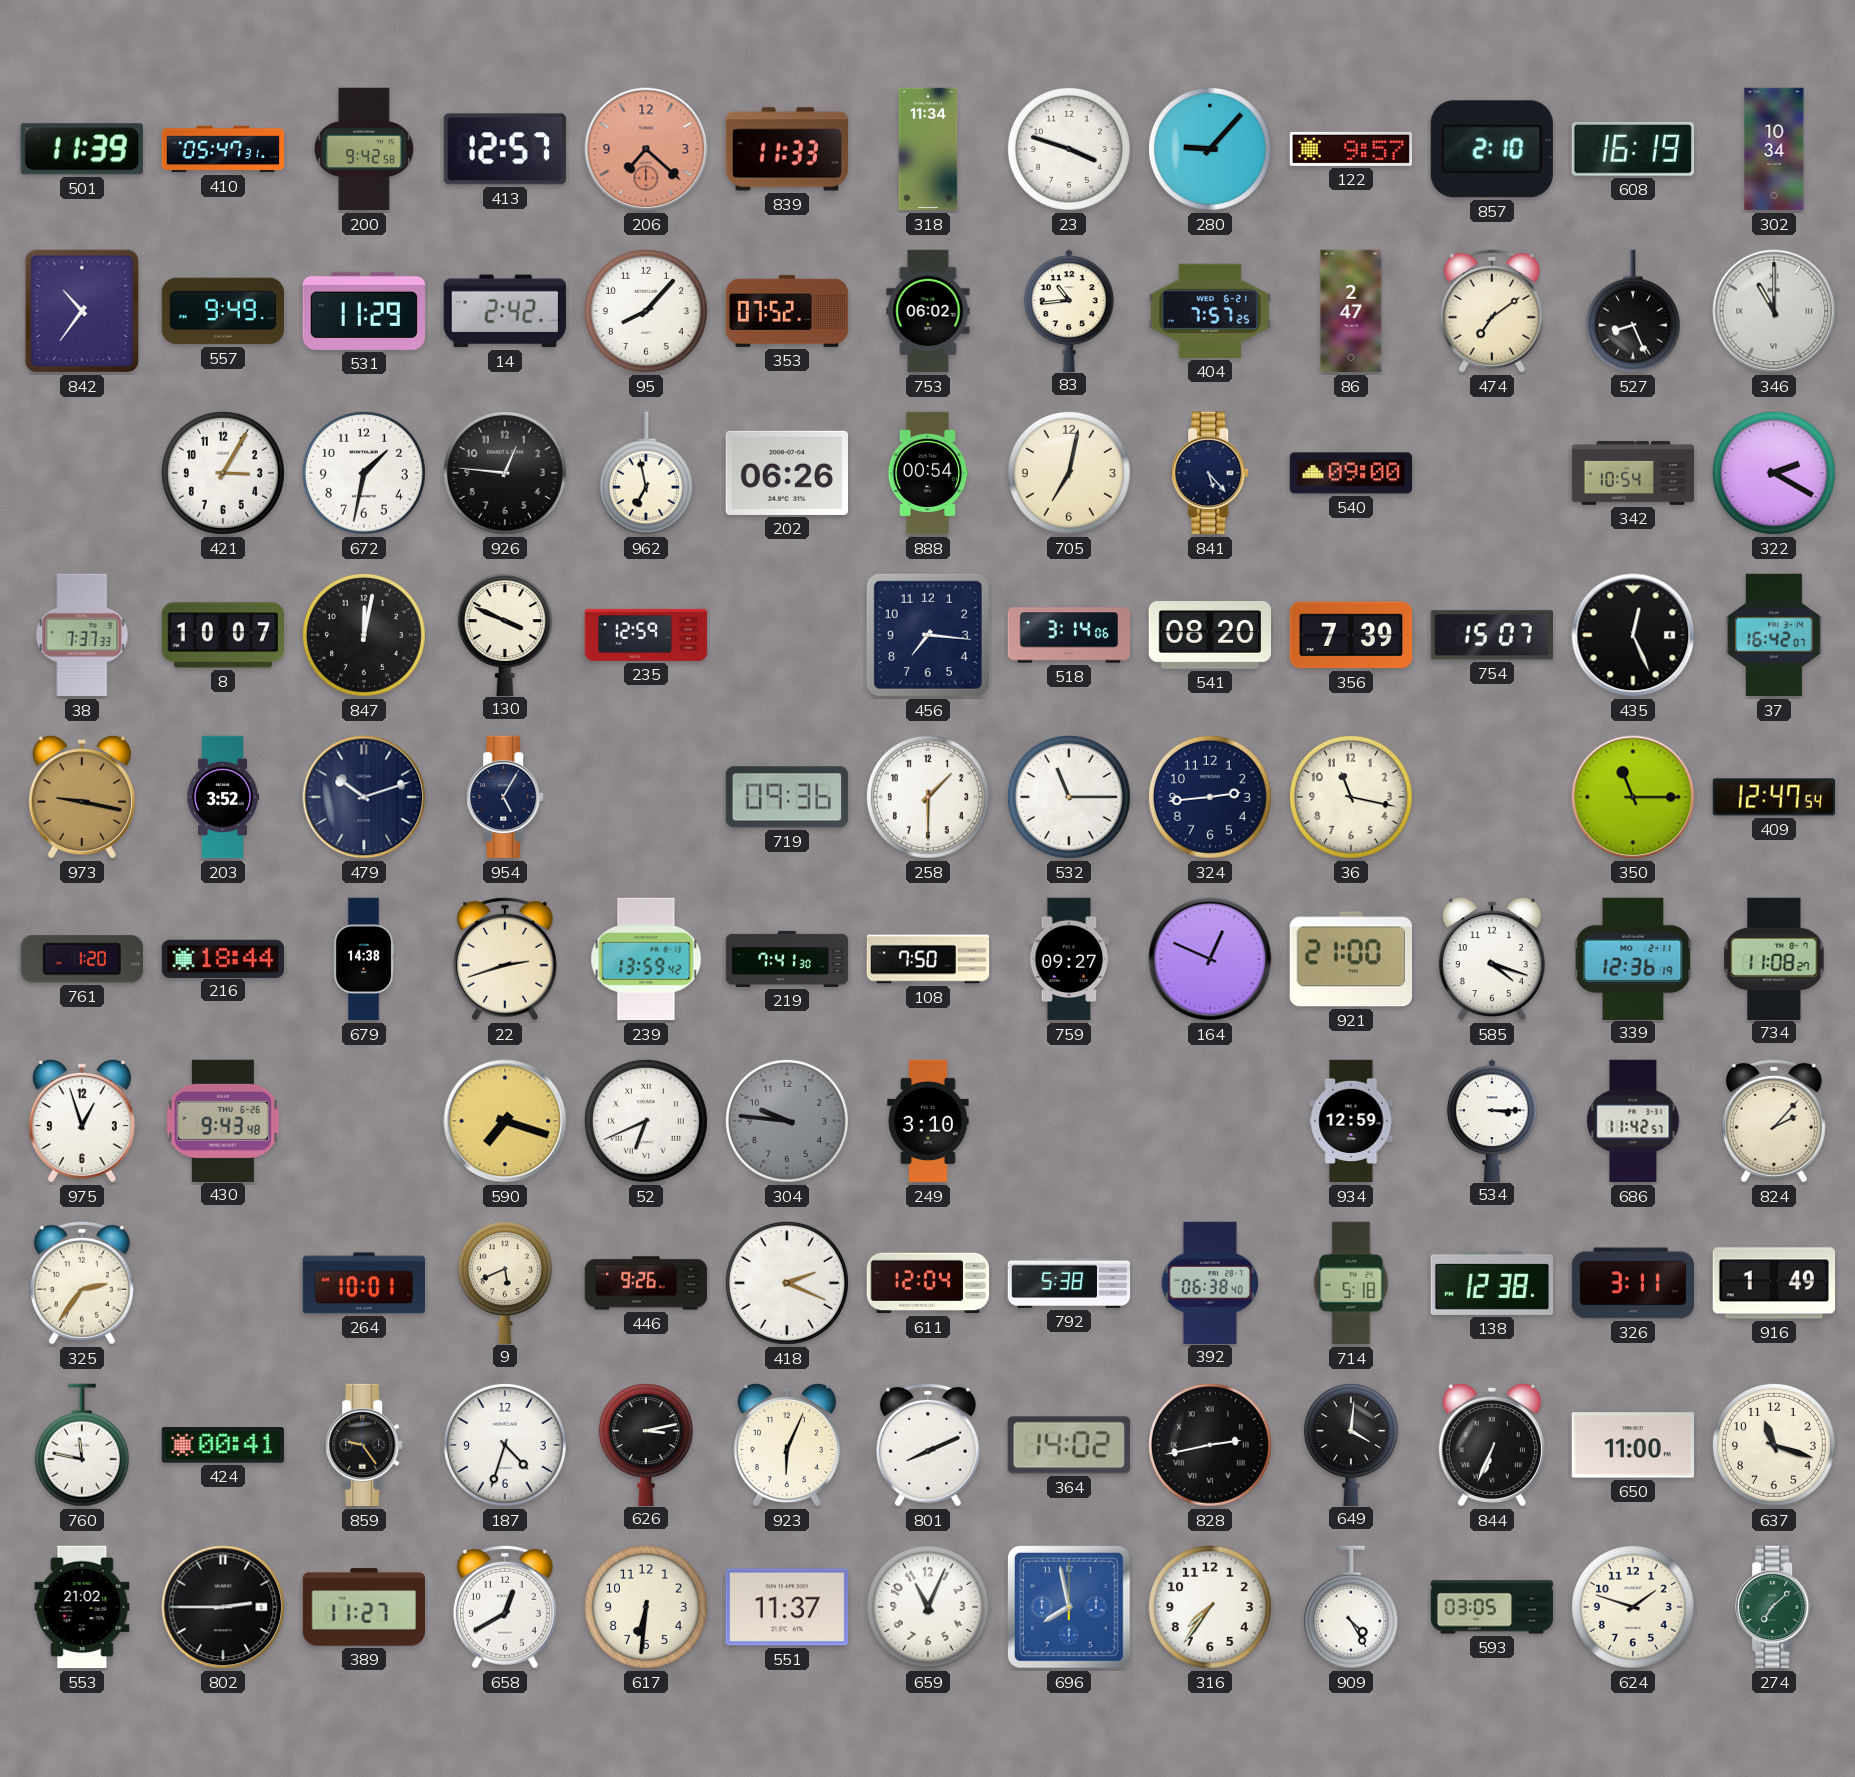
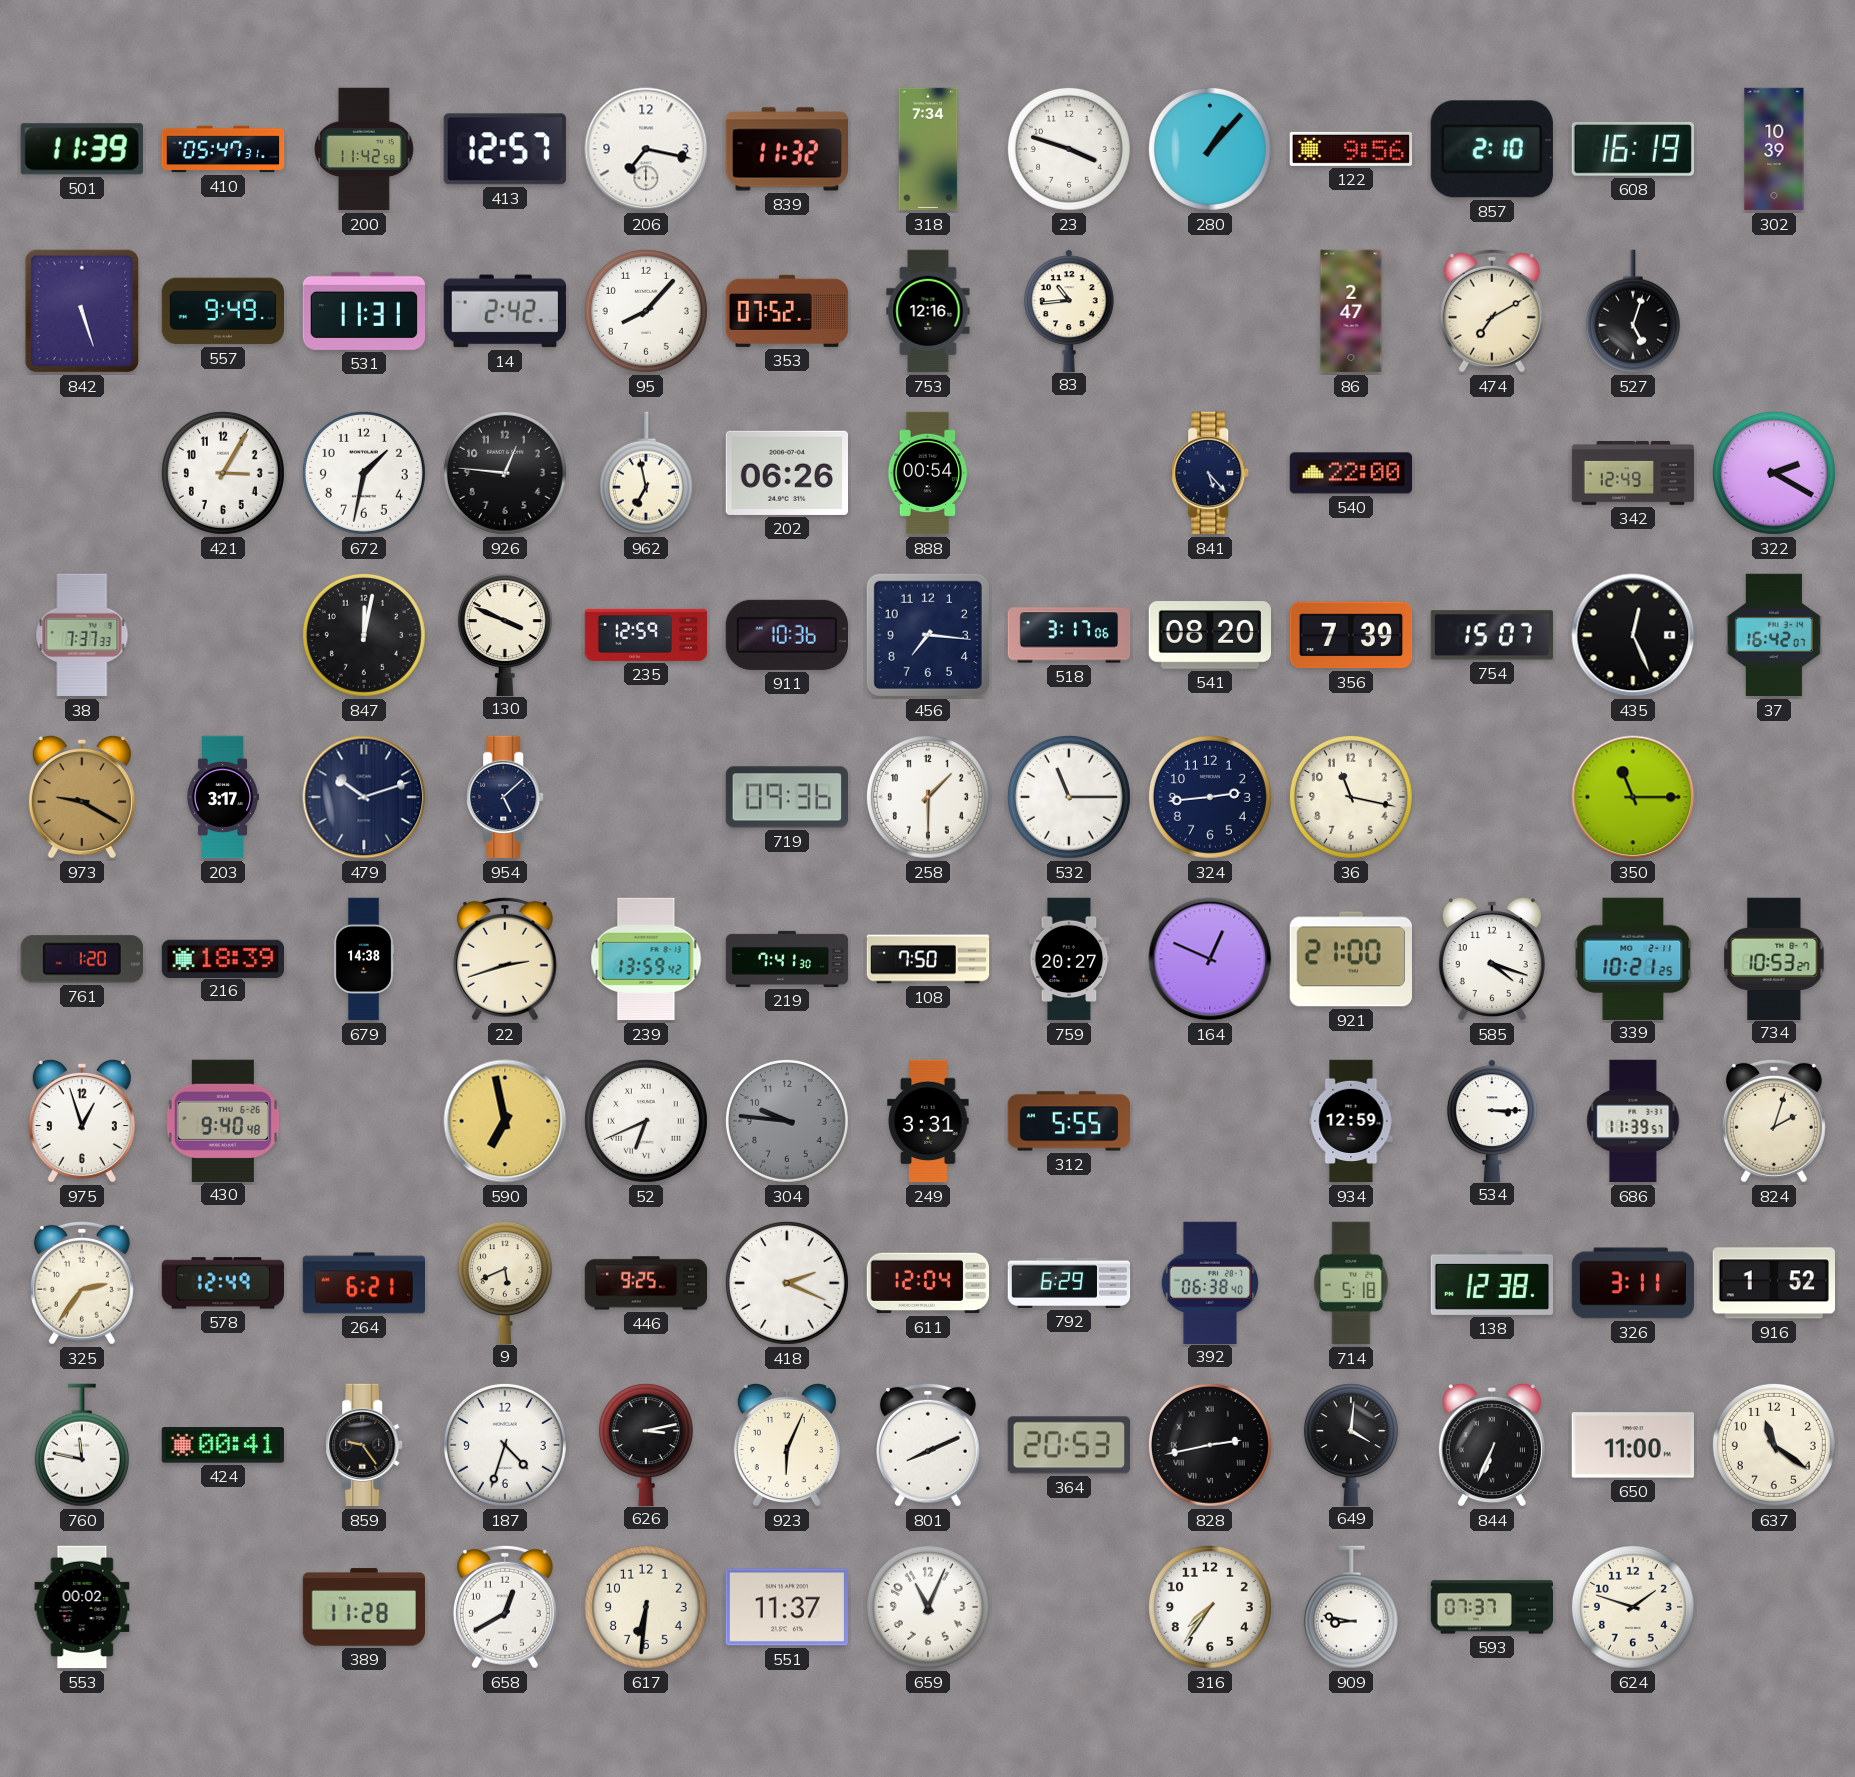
200: 9:42 -> 11:42
206: 7:22 -> 7:17
206 dial: salmon -> white
839: 11:33 -> 11:32
318: 11:34 -> 7:34
280: 9:07 -> 1:07
122: 9:57 -> 9:56
302: 10:34 -> 10:39
842: 10:36 -> 5:27
531: 11:29 -> 11:31
753: 06:02 -> 12:16
404: 7:57 -> none
474: 7:09 -> 7:10
527: 8:26 -> 5:03
346: 11:00 -> none
705: 7:02 -> none
540: 09:00 -> 22:00
342: 10:54 -> 12:49
8: 10:07 -> none
911: none -> 10:36
518: 3:14 -> 3:17
973: 9:17 -> 9:20
203: 3:52 -> 3:17
954: 5:05 -> 5:08
409: 12:47 -> none
216: 18:44 -> 18:39
759: 09:27 -> 20:27
339: 12:36 -> 10:21
734: 11:08 -> 10:53
430: 9:43 -> 9:40
590: 7:18 -> 6:58
249: 3:10 -> 3:31
312: none -> 5:55
686: 11:42 -> 11:39
824: 2:07 -> 2:03
578: none -> 12:49
264: 10:01 -> 6:21
446: 9:26 -> 9:25
792: 5:38 -> 6:29
916: 1:49 -> 1:52
364: 14:02 -> 20:53
637: 11:18 -> 11:21
553: 21:02 -> 00:02
802: 2:45 -> none
389: 11:27 -> 11:28
696: 7:58 -> none
909: 4:25 -> 8:47
593: 03:05 -> 07:37
274: 7:08 -> none
